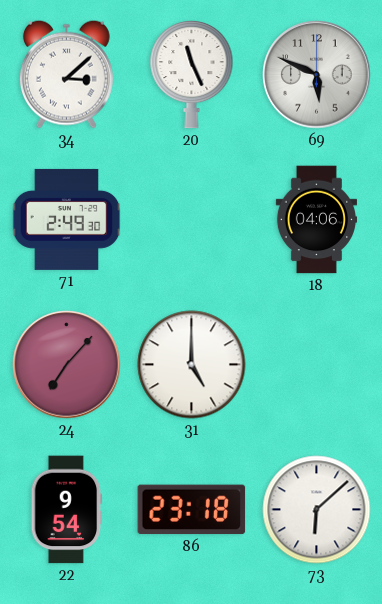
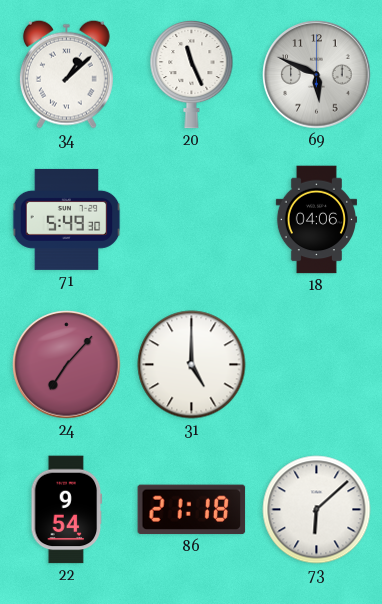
34: 3:08 -> 1:08
71: 2:49 -> 5:49
86: 23:18 -> 21:18
